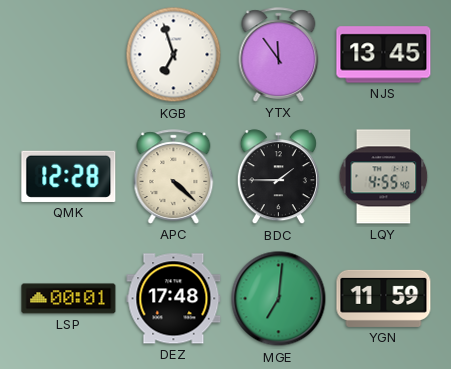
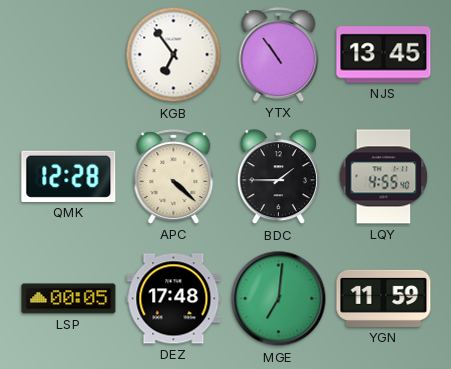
KGB: 6:57 -> 6:54
YTX: 11:54 -> 10:54
LSP: 00:01 -> 00:05
